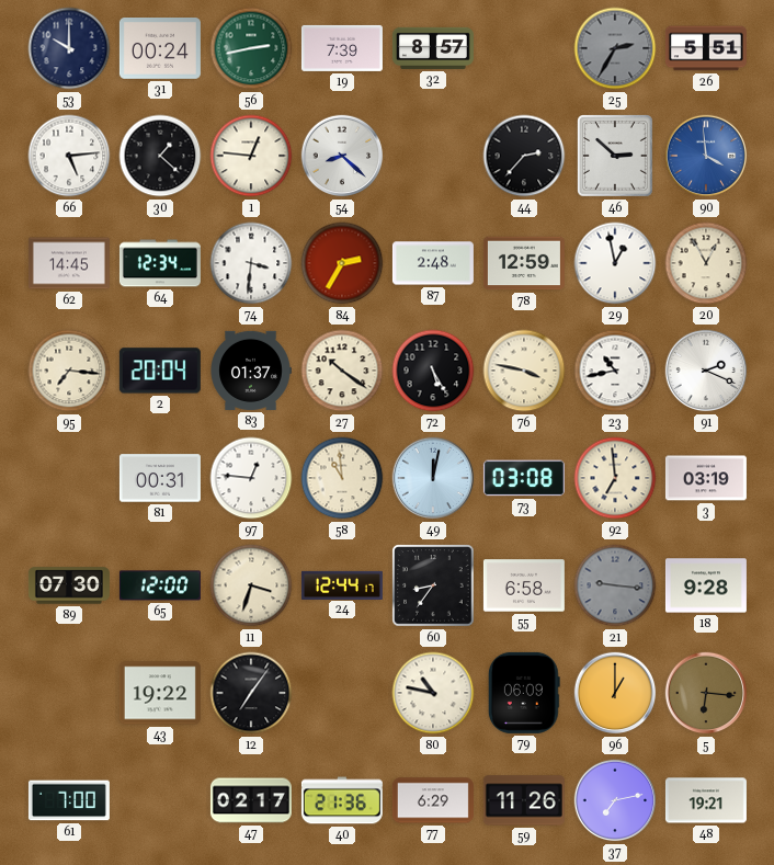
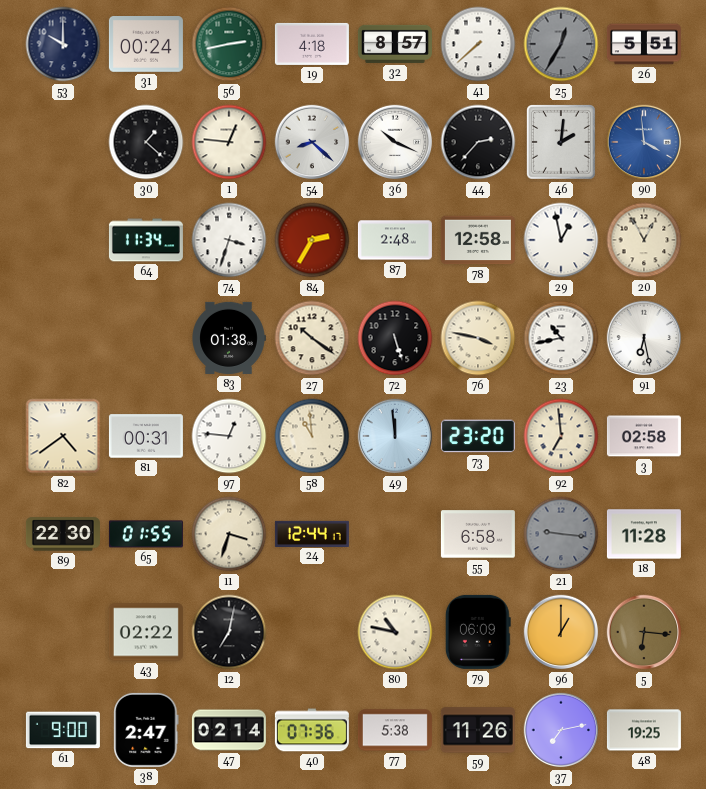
19: 7:39 -> 4:18
41: none -> 7:38
25: 2:35 -> 12:35
66: 5:14 -> none
36: none -> 10:19
46: 2:52 -> 2:01
62: 14:45 -> none
64: 12:34 -> 11:34
74: 3:31 -> 3:33
78: 12:59 -> 12:58
95: 7:16 -> none
2: 20:04 -> none
83: 01:37 -> 01:38
72: 5:25 -> 5:27
91: 2:19 -> 6:28
82: none -> 4:39
49: 12:02 -> 11:59
73: 03:08 -> 23:20
3: 03:19 -> 02:58
89: 07:30 -> 22:30
65: 12:00 -> 01:55
60: 8:36 -> none
18: 9:28 -> 11:28
43: 19:22 -> 02:22
12: 7:06 -> 7:02
61: 7:00 -> 9:00
38: none -> 2:47
47: 02:17 -> 02:14
40: 21:36 -> 07:36
77: 6:29 -> 5:38
48: 19:21 -> 19:25
